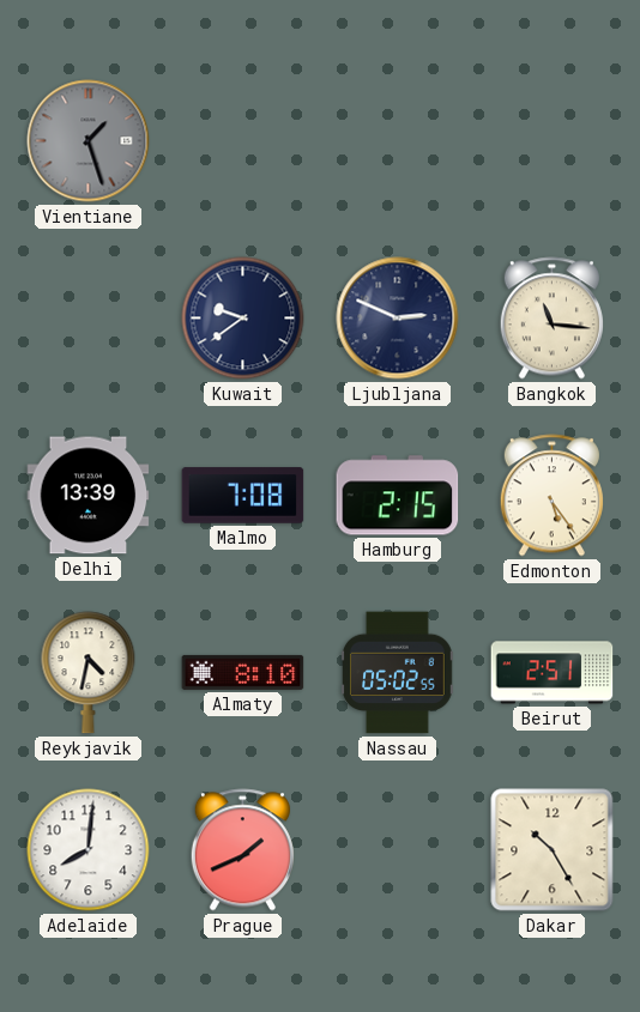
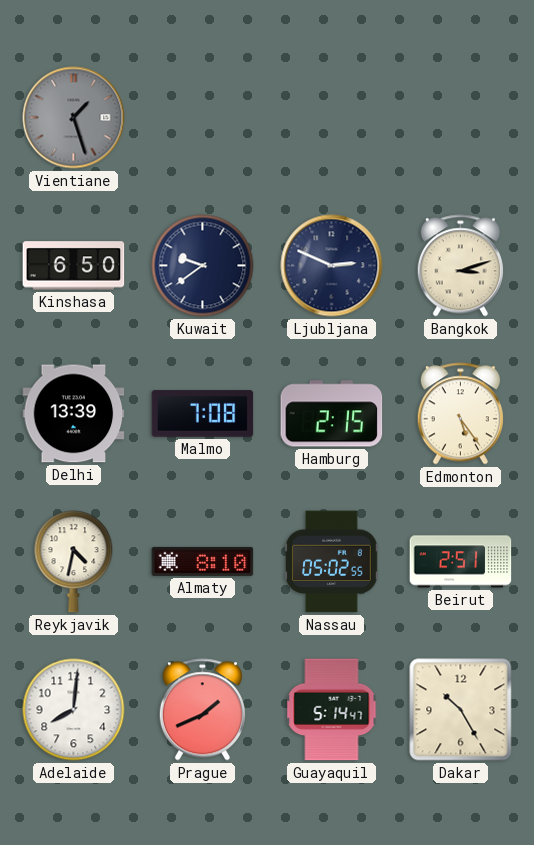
Kinshasa: none -> 6:50
Bangkok: 11:16 -> 3:12
Guayaquil: none -> 5:14
